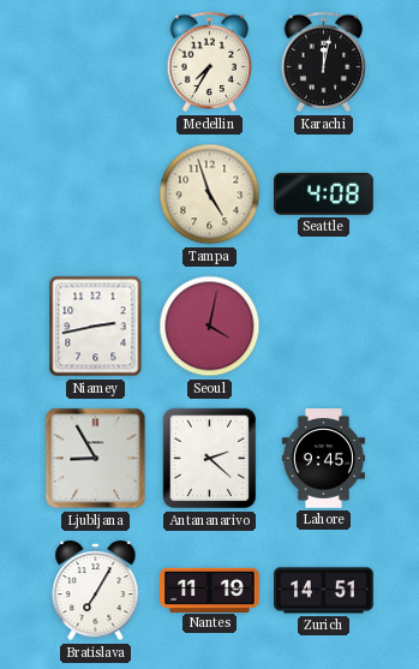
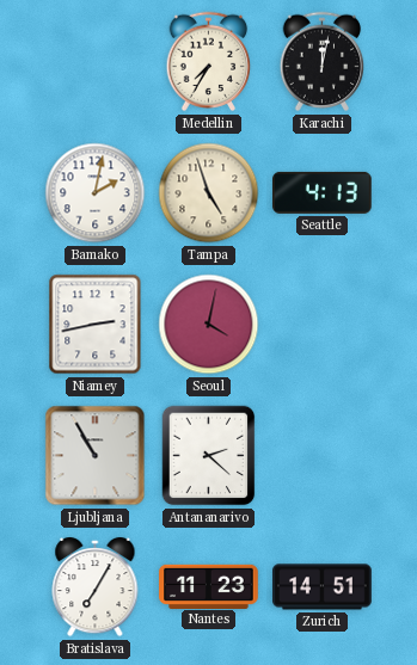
Bamako: none -> 2:02
Seattle: 4:08 -> 4:13
Ljubljana: 8:55 -> 10:55
Lahore: 9:45 -> none
Nantes: 11:19 -> 11:23
